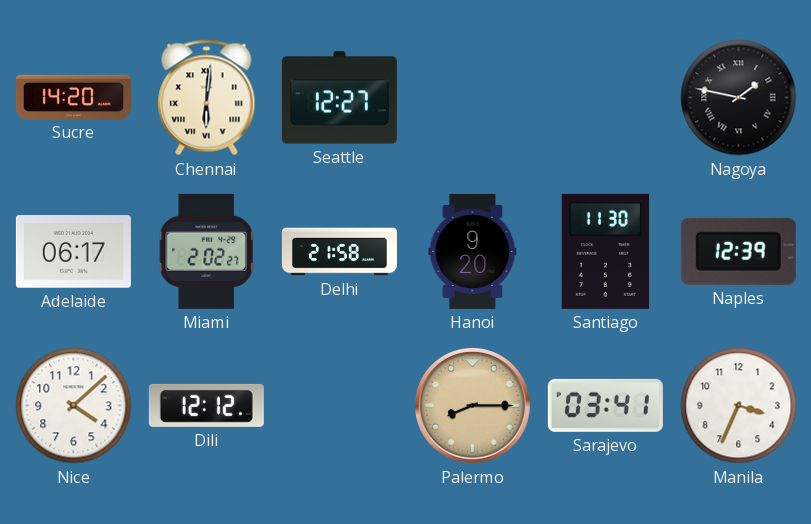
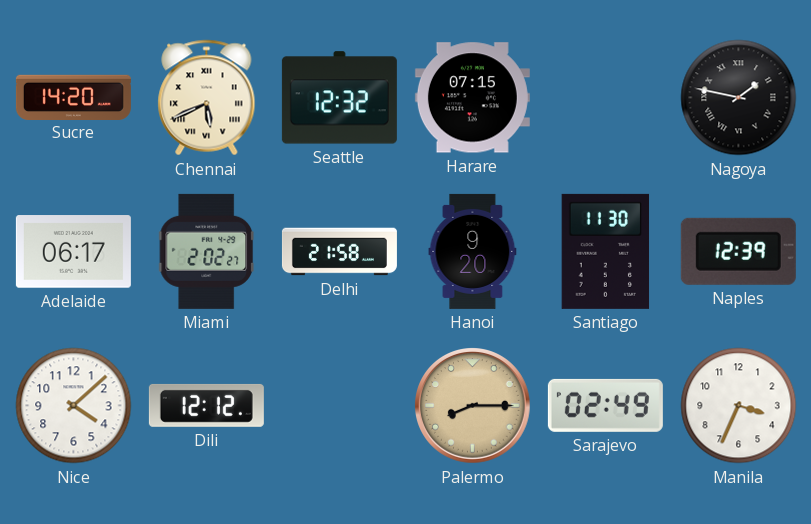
Chennai: 6:01 -> 5:41
Seattle: 12:27 -> 12:32
Harare: none -> 07:15
Sarajevo: 03:41 -> 02:49
